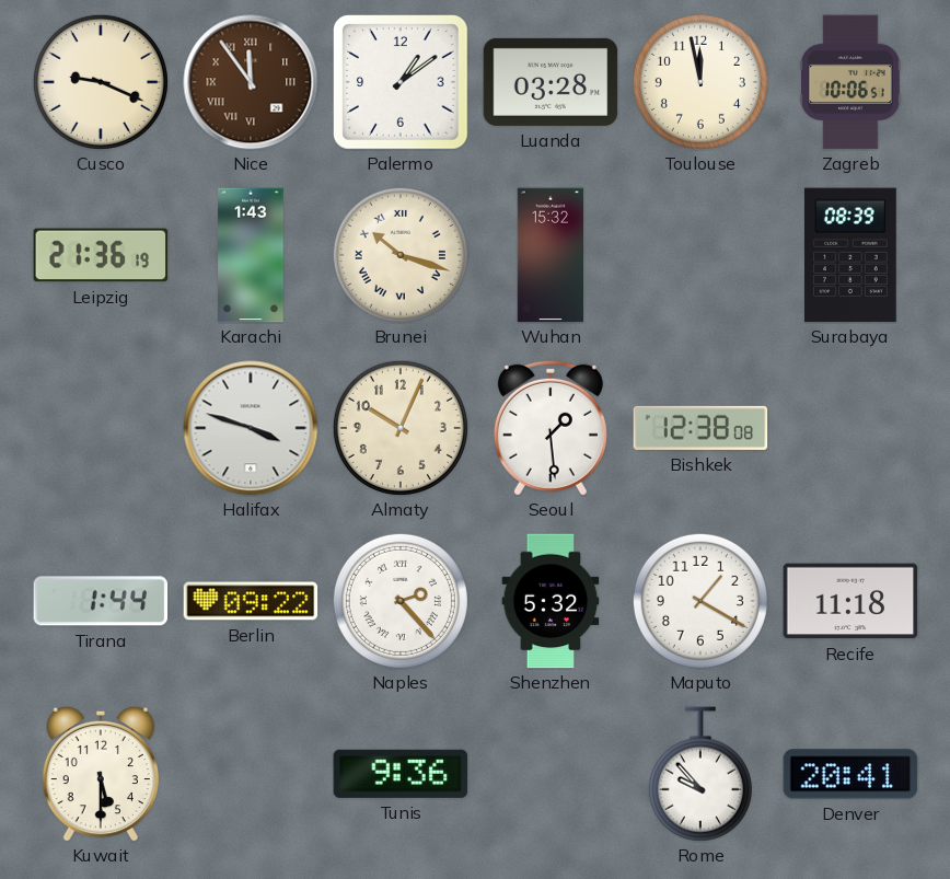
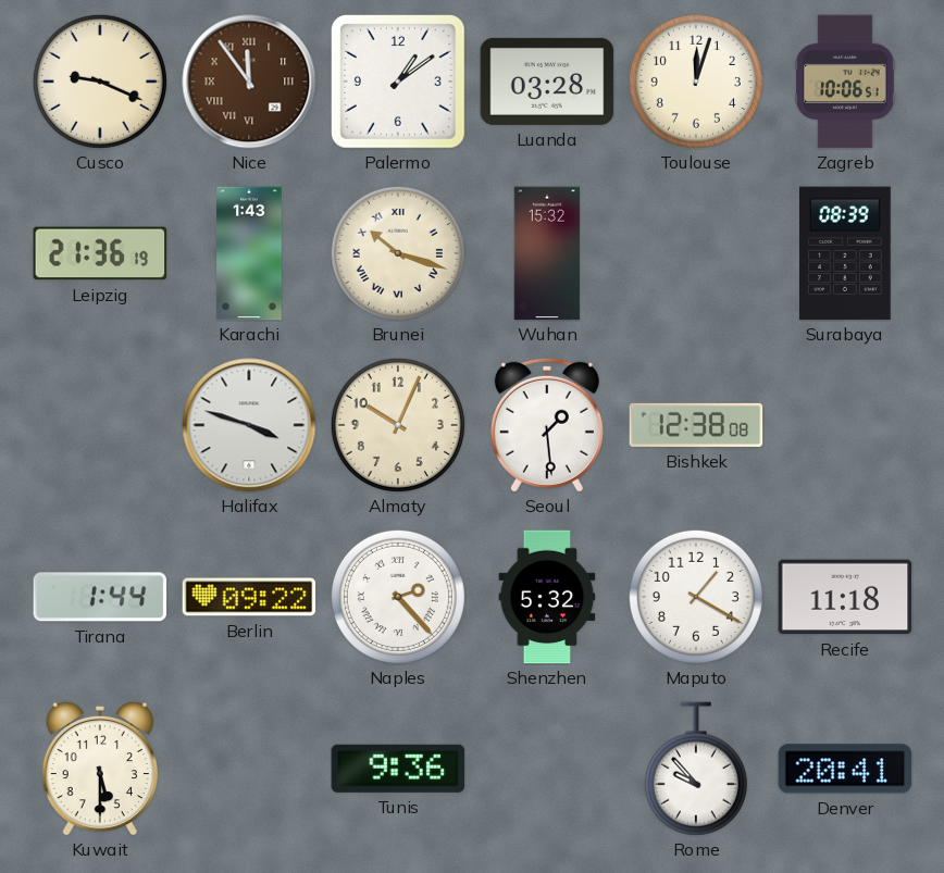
Toulouse: 11:58 -> 12:03
